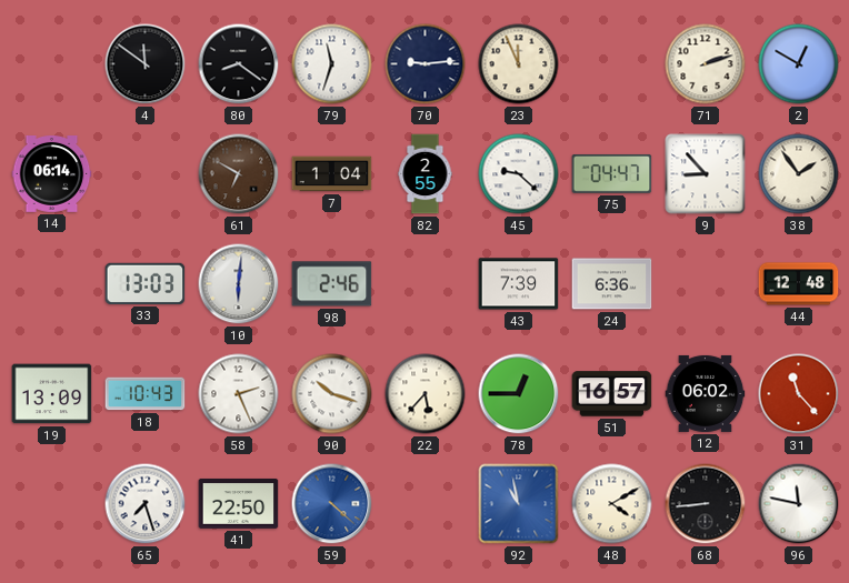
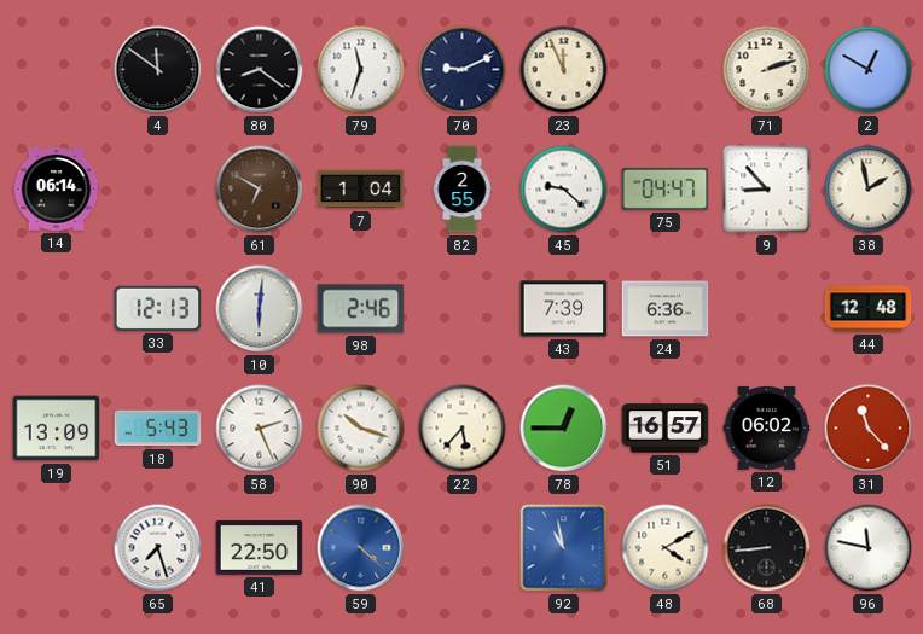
70: 9:14 -> 9:11
38: 1:54 -> 1:58
33: 13:03 -> 12:13
18: 10:43 -> 5:43
